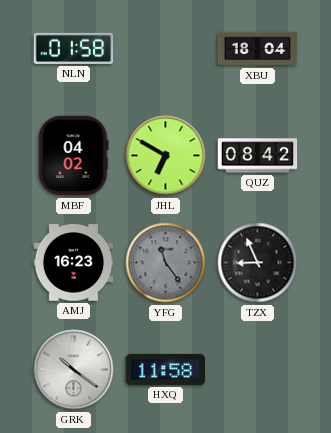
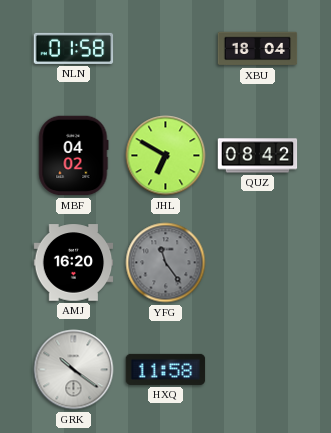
AMJ: 16:23 -> 16:20
TZX: 8:56 -> none
